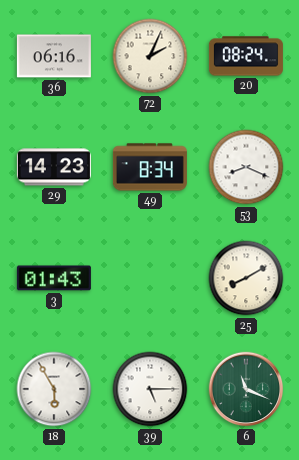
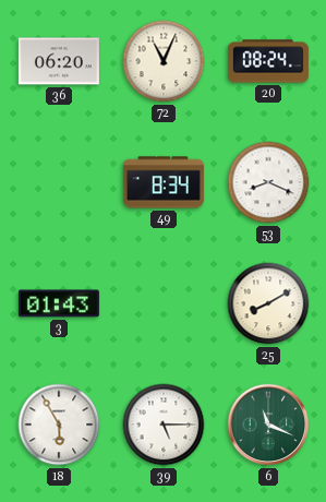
36: 06:16 -> 06:20
72: 2:04 -> 11:04
29: 14:23 -> none
